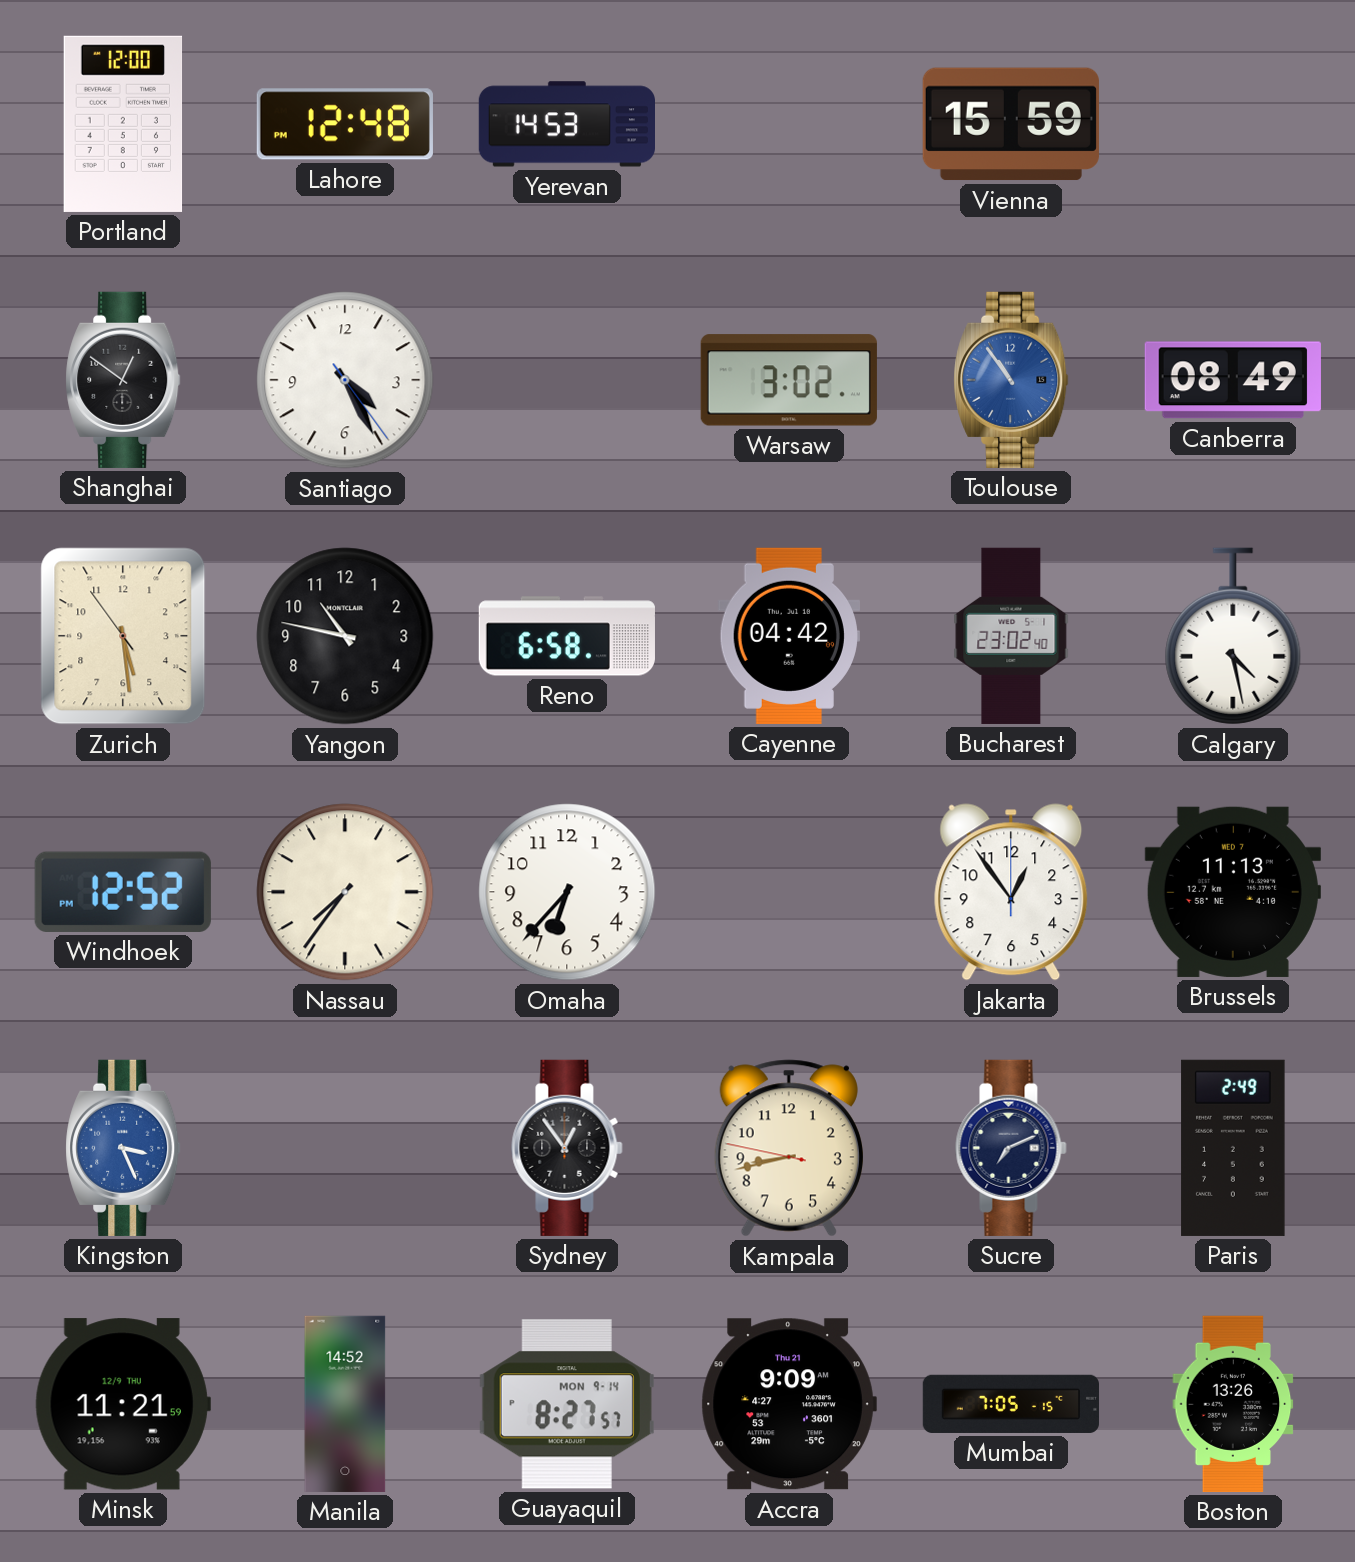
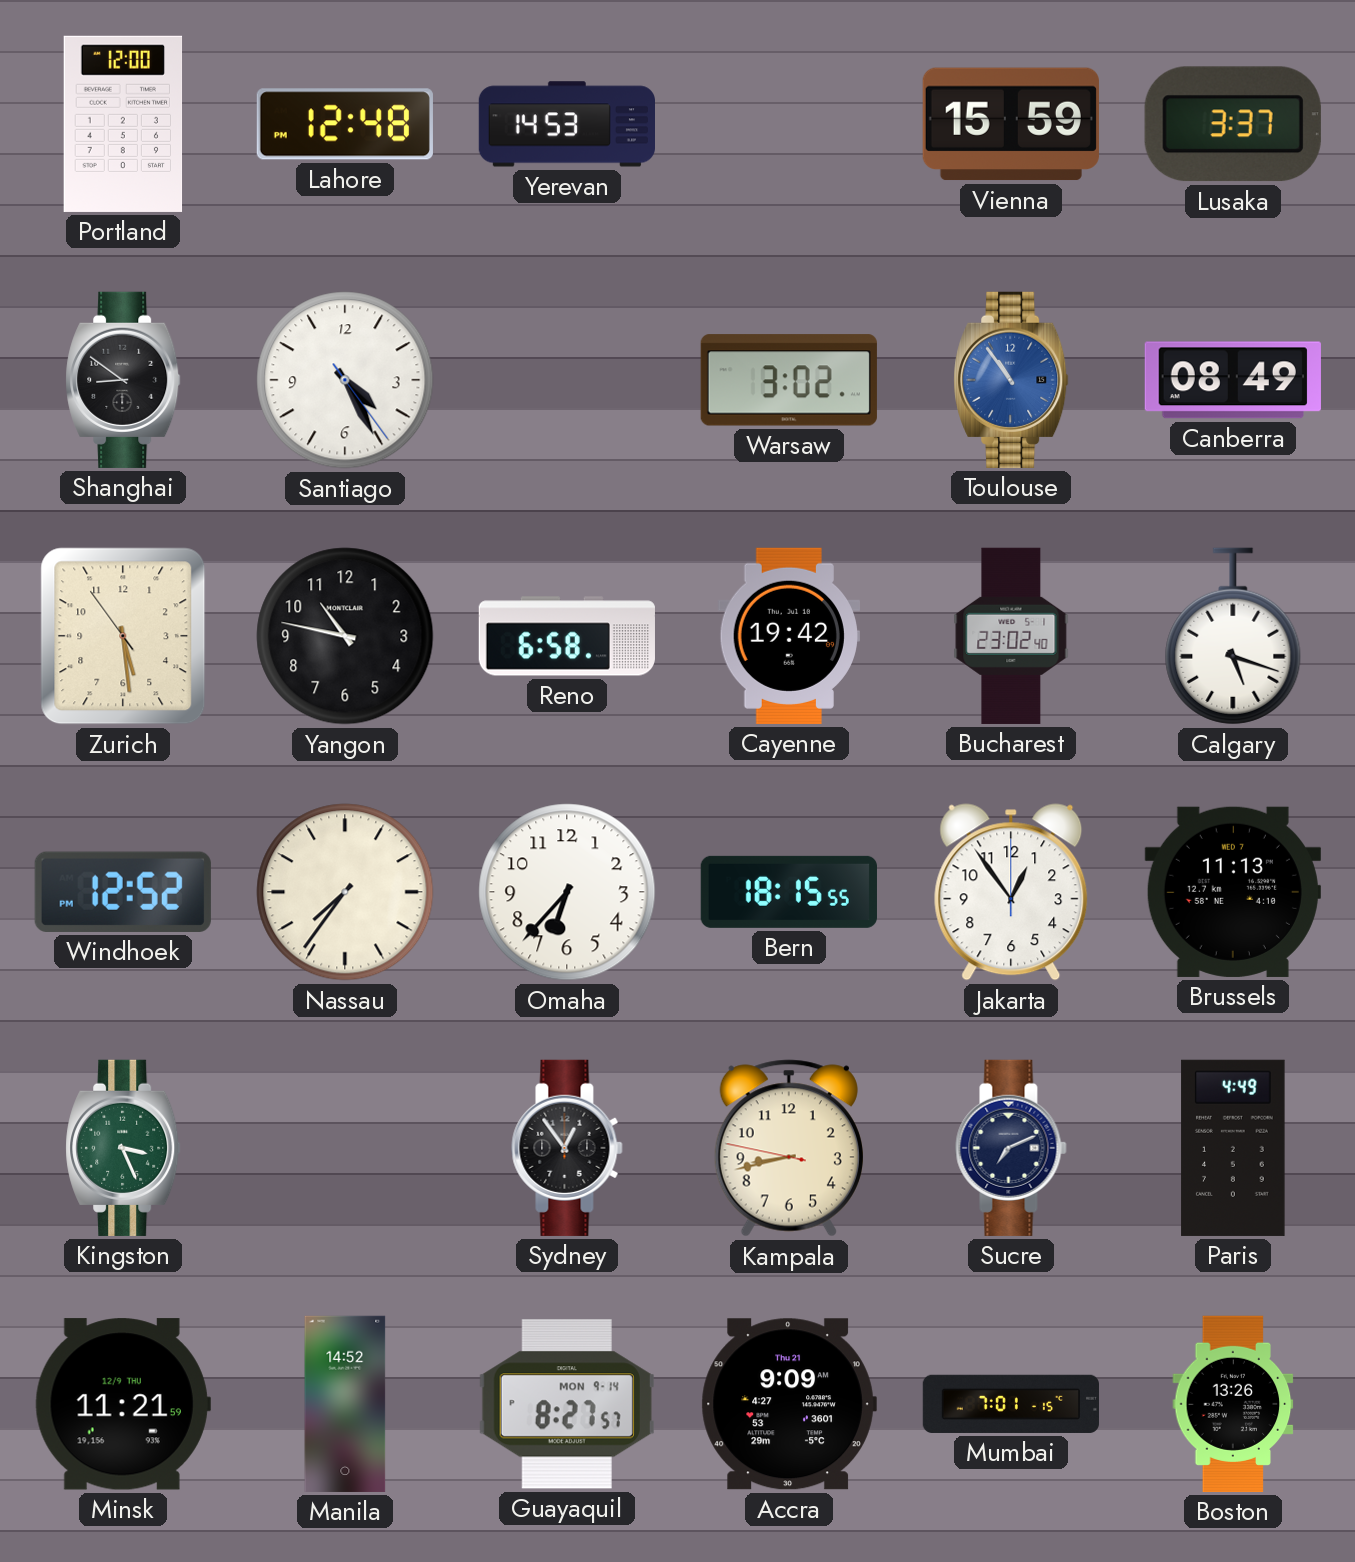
Lusaka: none -> 3:37
Shanghai: 12:51 -> 8:51
Cayenne: 04:42 -> 19:42
Calgary: 4:28 -> 5:18
Bern: none -> 18:15
Kingston dial: blue -> green
Paris: 2:49 -> 4:49
Mumbai: 7:05 -> 7:01
